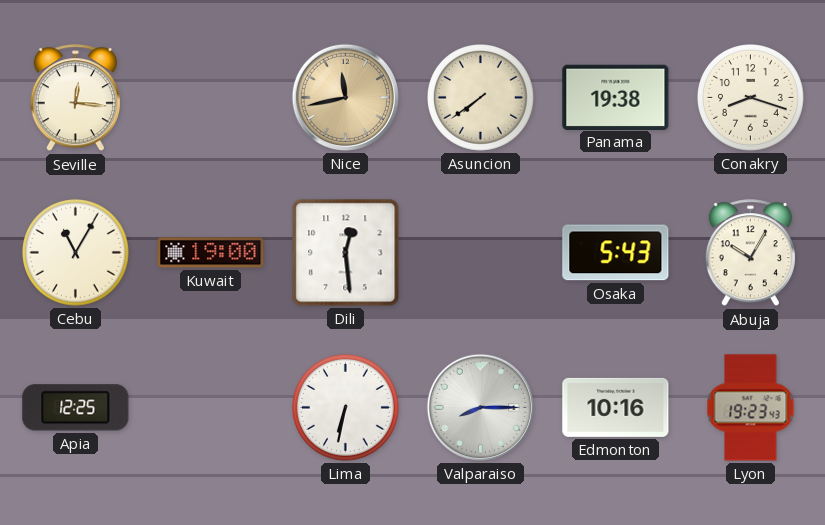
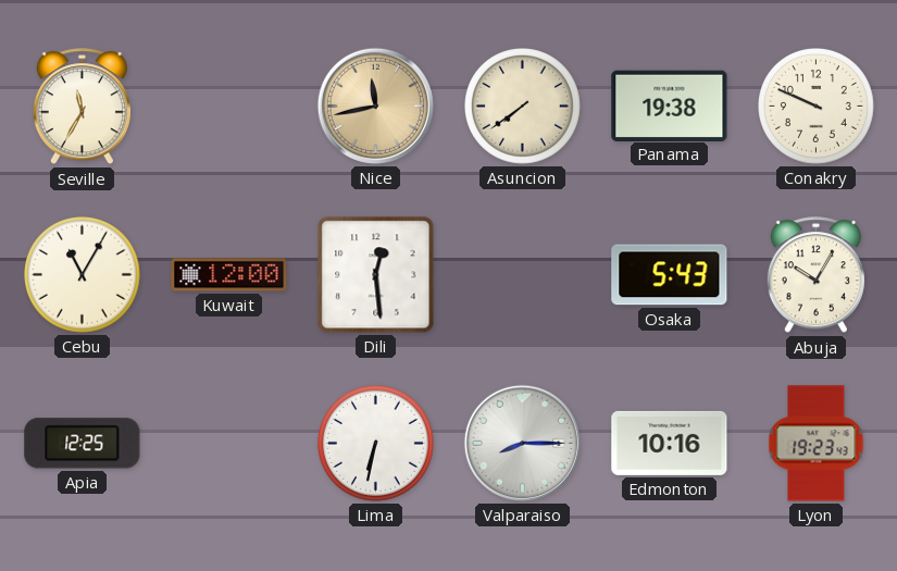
Seville: 12:16 -> 11:35
Conakry: 8:18 -> 9:49
Kuwait: 19:00 -> 12:00
